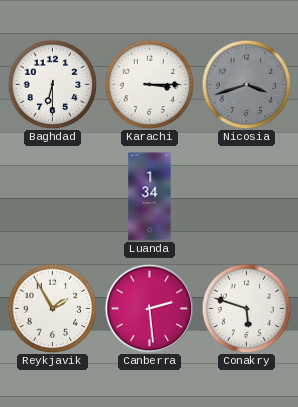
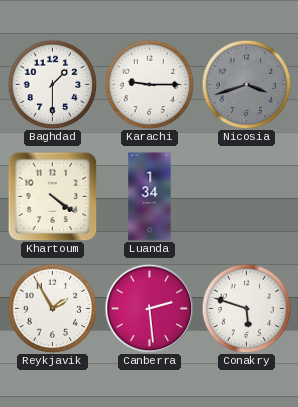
Baghdad: 6:30 -> 1:30
Karachi: 3:15 -> 9:15
Khartoum: none -> 4:21
